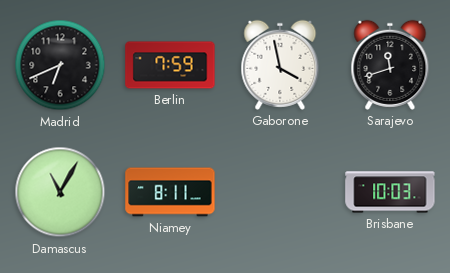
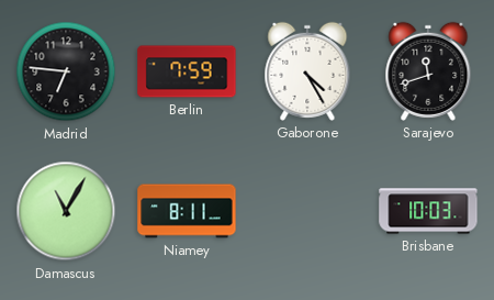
Madrid: 6:41 -> 6:46
Gaborone: 3:58 -> 4:25
